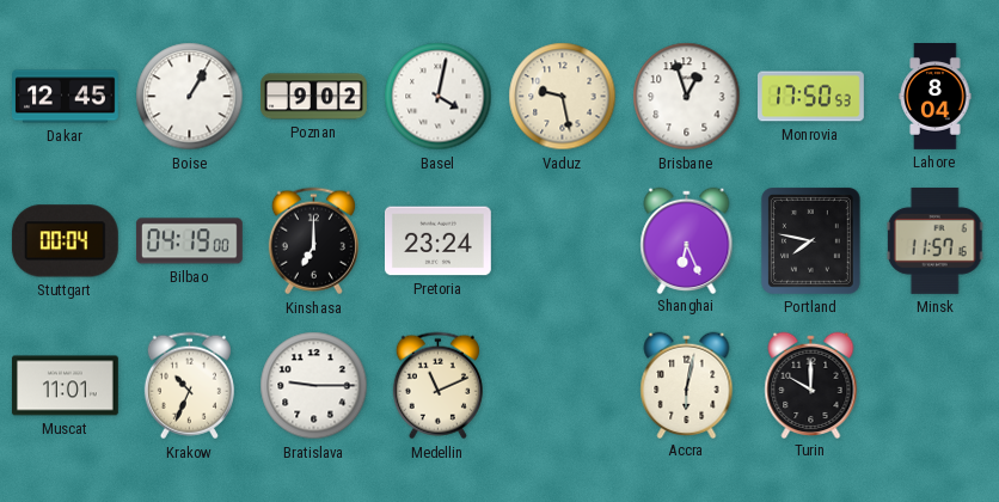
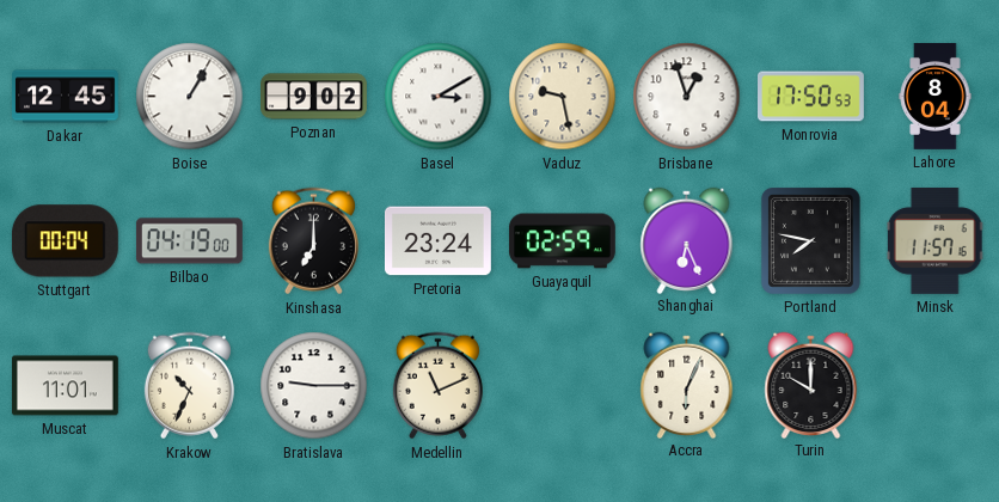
Basel: 4:02 -> 3:10
Guayaquil: none -> 02:59
Accra: 6:02 -> 6:04
